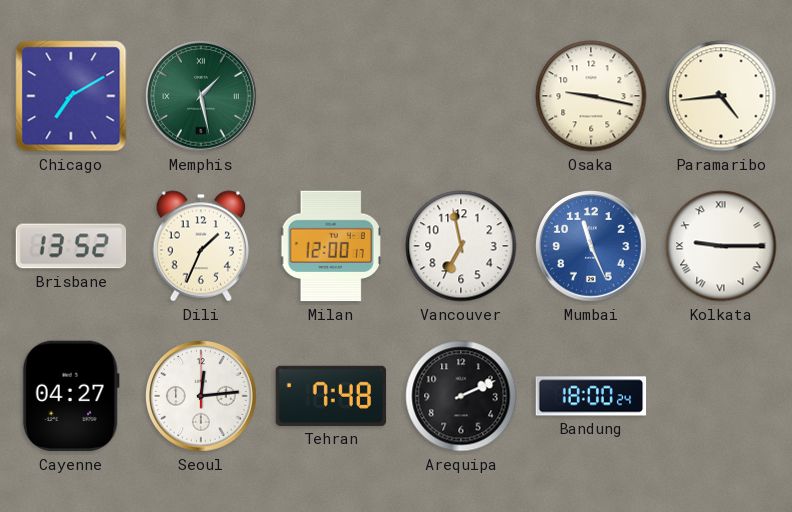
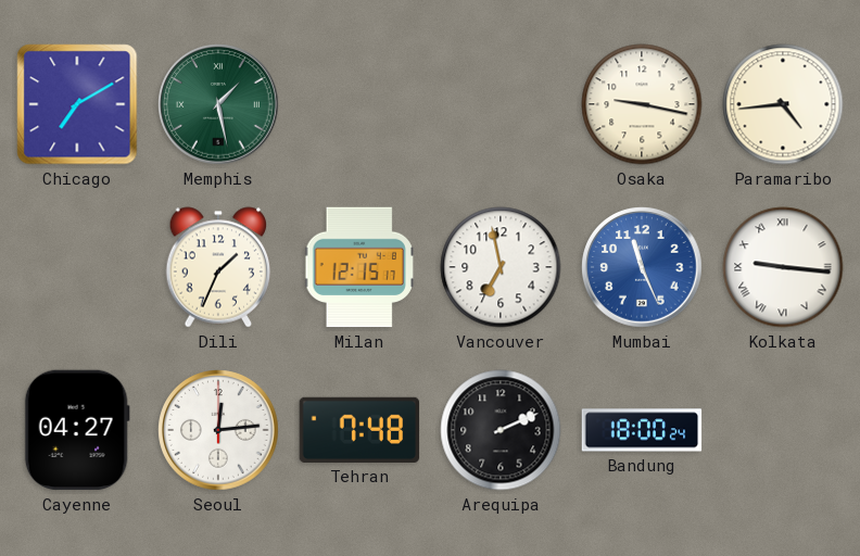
Brisbane: 13:52 -> none
Milan: 12:00 -> 12:15
Kolkata: 9:15 -> 9:16
